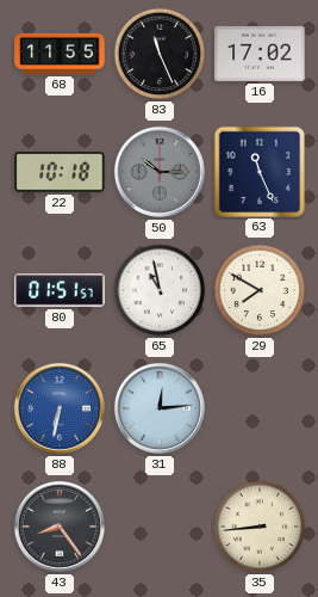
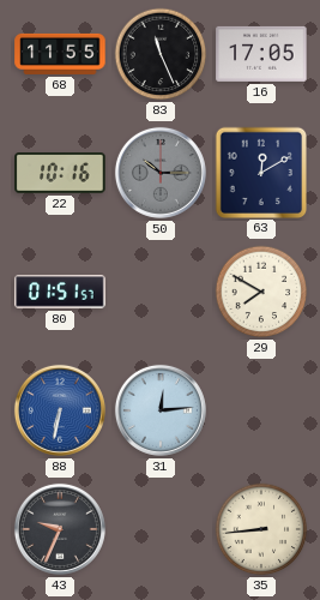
16: 17:02 -> 17:05
22: 10:18 -> 10:16
63: 11:26 -> 12:10
65: 10:58 -> none
43: 8:24 -> 9:34
